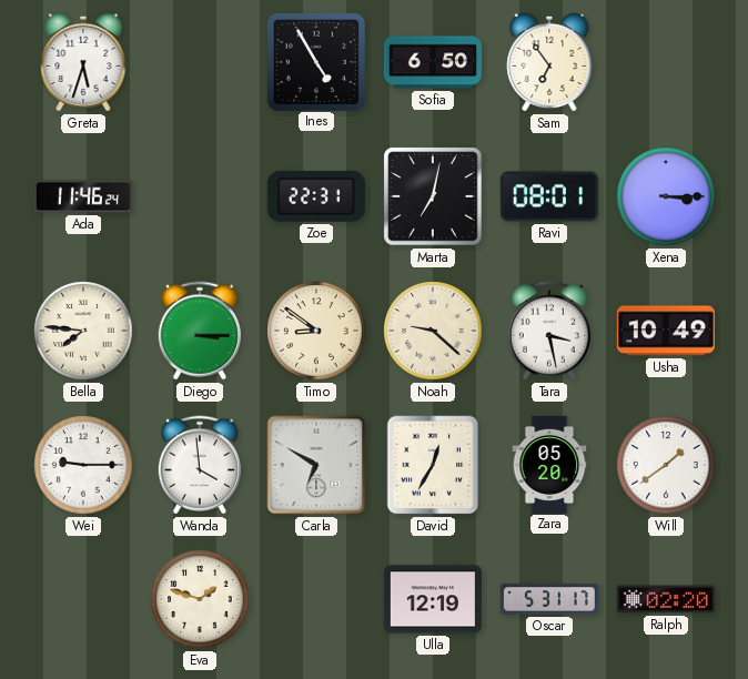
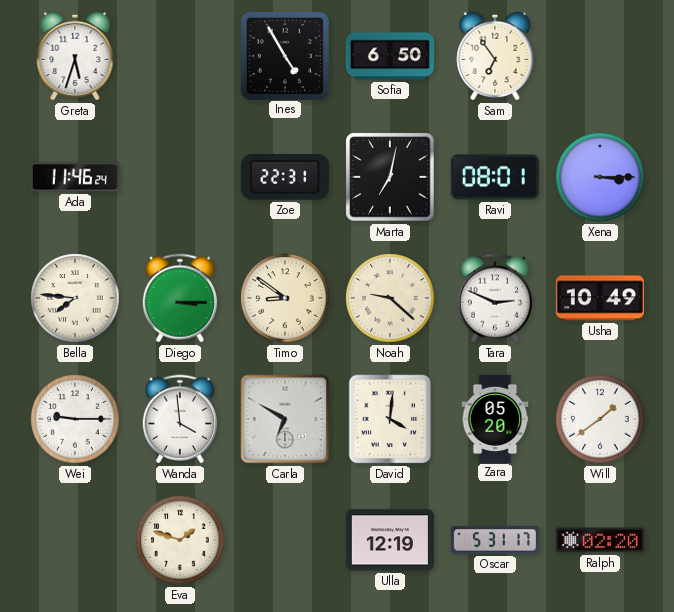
Tara: 3:28 -> 2:49
David: 12:35 -> 4:01
